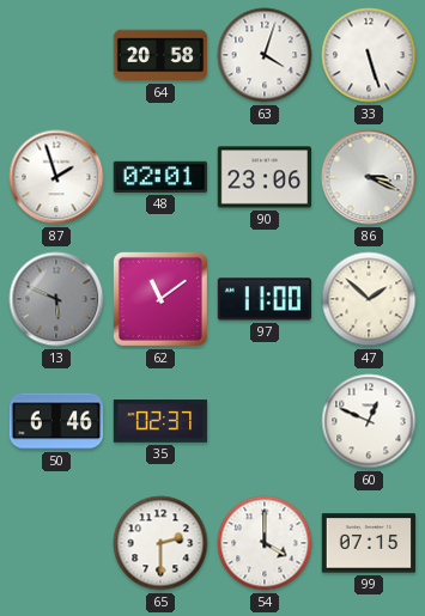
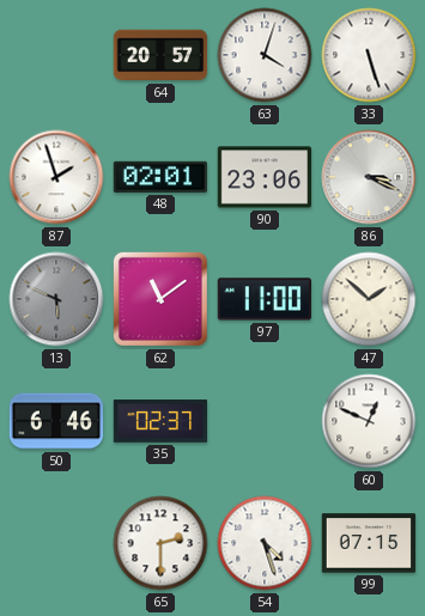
64: 20:58 -> 20:57
54: 4:00 -> 4:27
